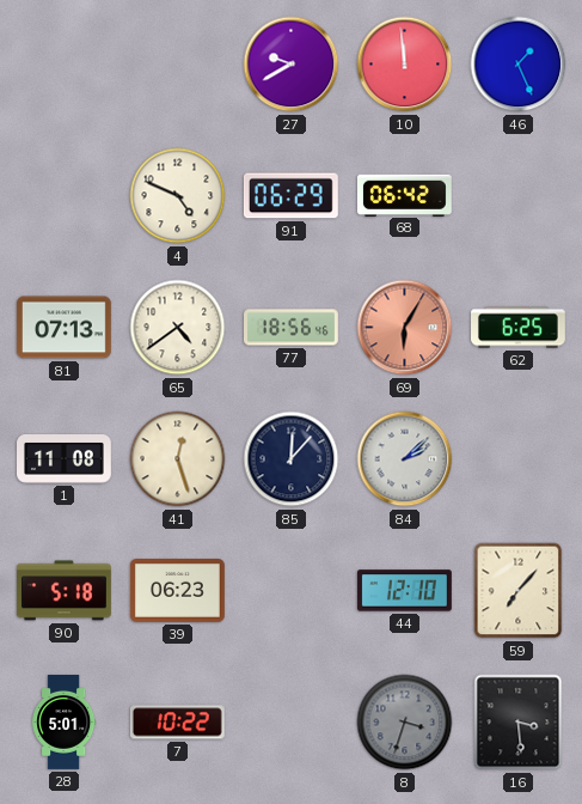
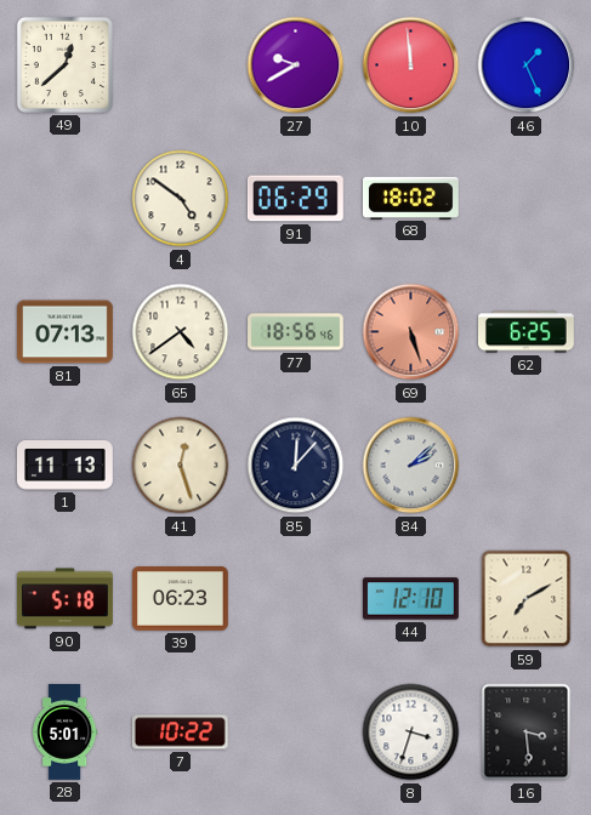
49: none -> 12:38
4: 4:49 -> 4:51
68: 06:42 -> 18:02
69: 6:05 -> 5:27
1: 11:08 -> 11:13
59: 7:07 -> 7:10
8 dial: grey -> white
